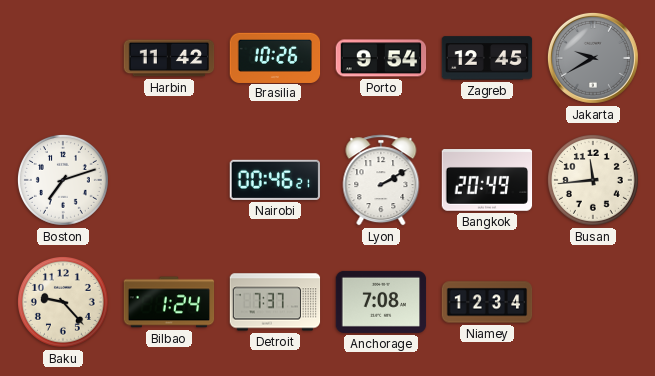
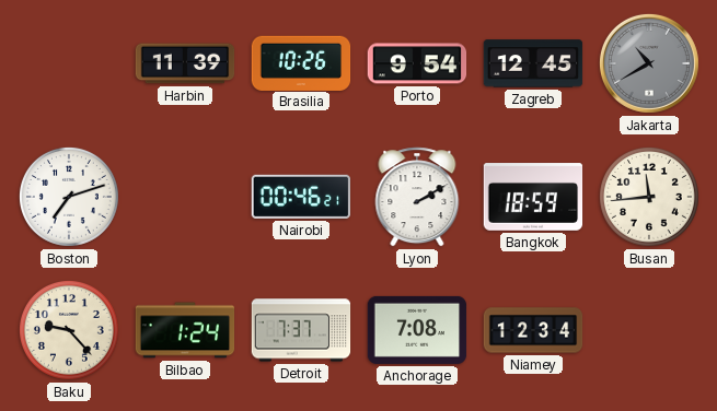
Harbin: 11:42 -> 11:39
Jakarta: 9:40 -> 10:40
Bangkok: 20:49 -> 18:59
